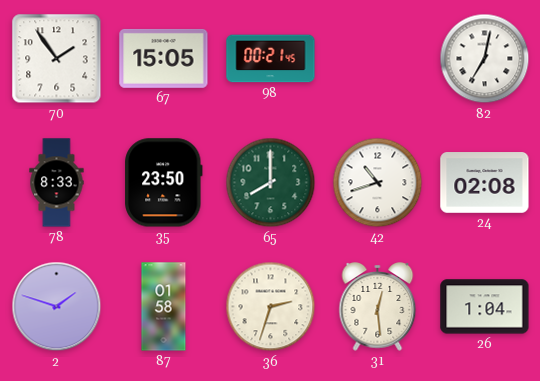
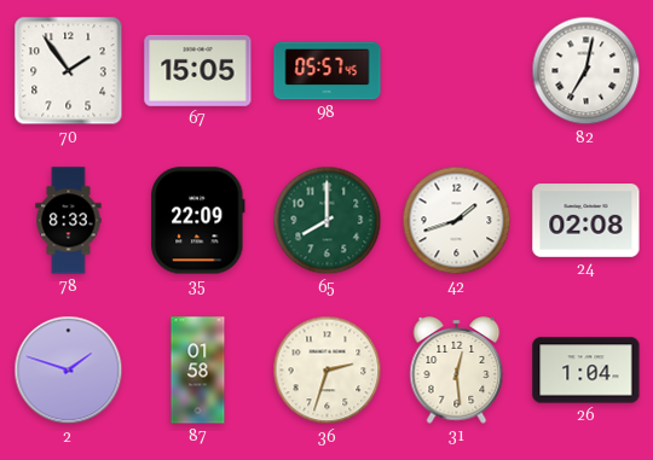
98: 00:21 -> 05:57
35: 23:50 -> 22:09
42: 10:42 -> 1:42
